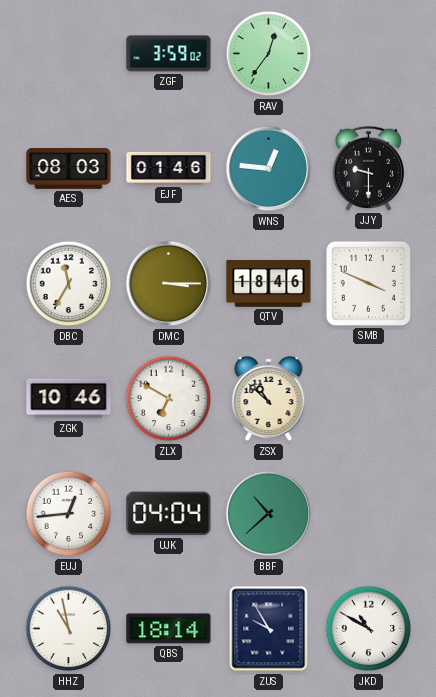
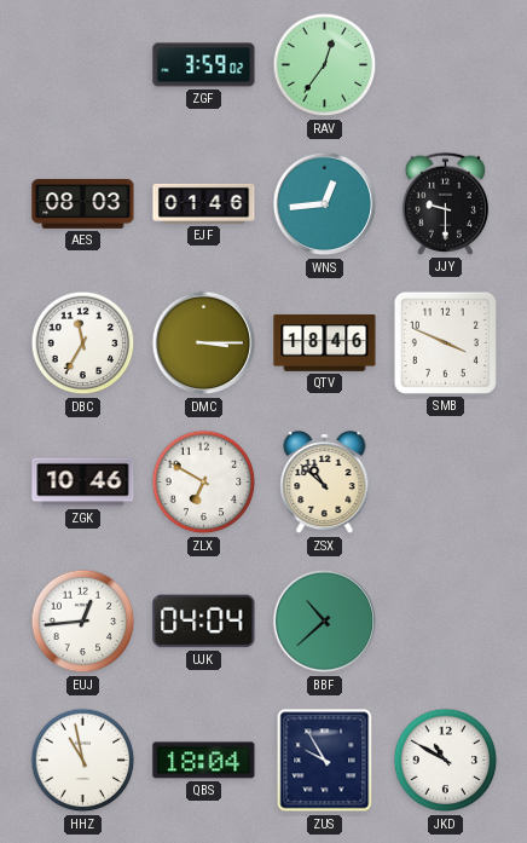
WNS: 12:46 -> 12:44
QBS: 18:14 -> 18:04
